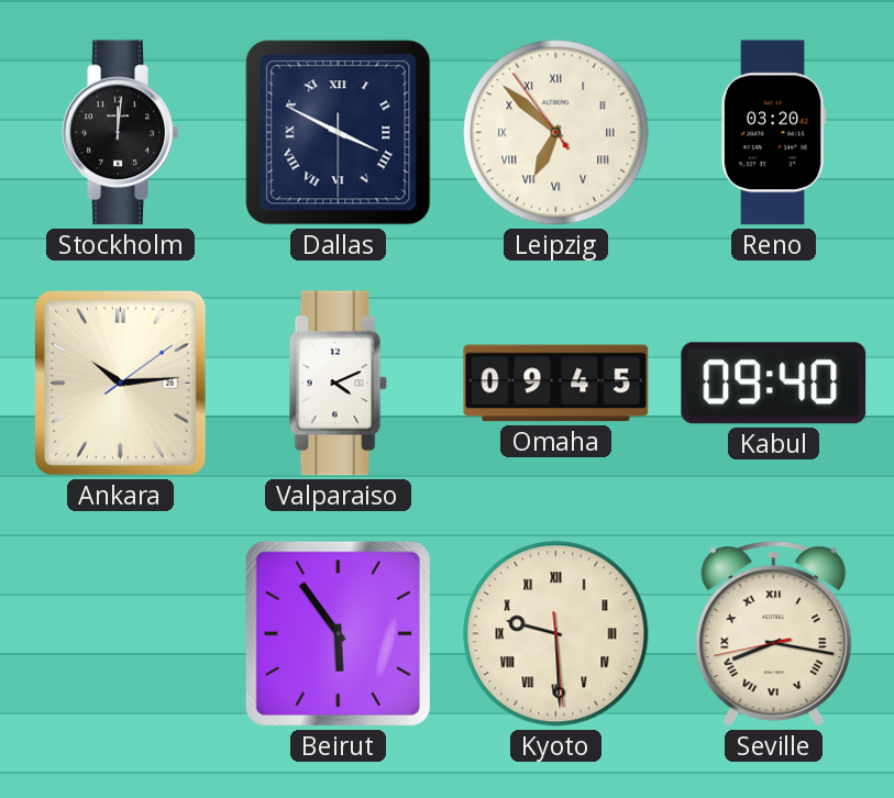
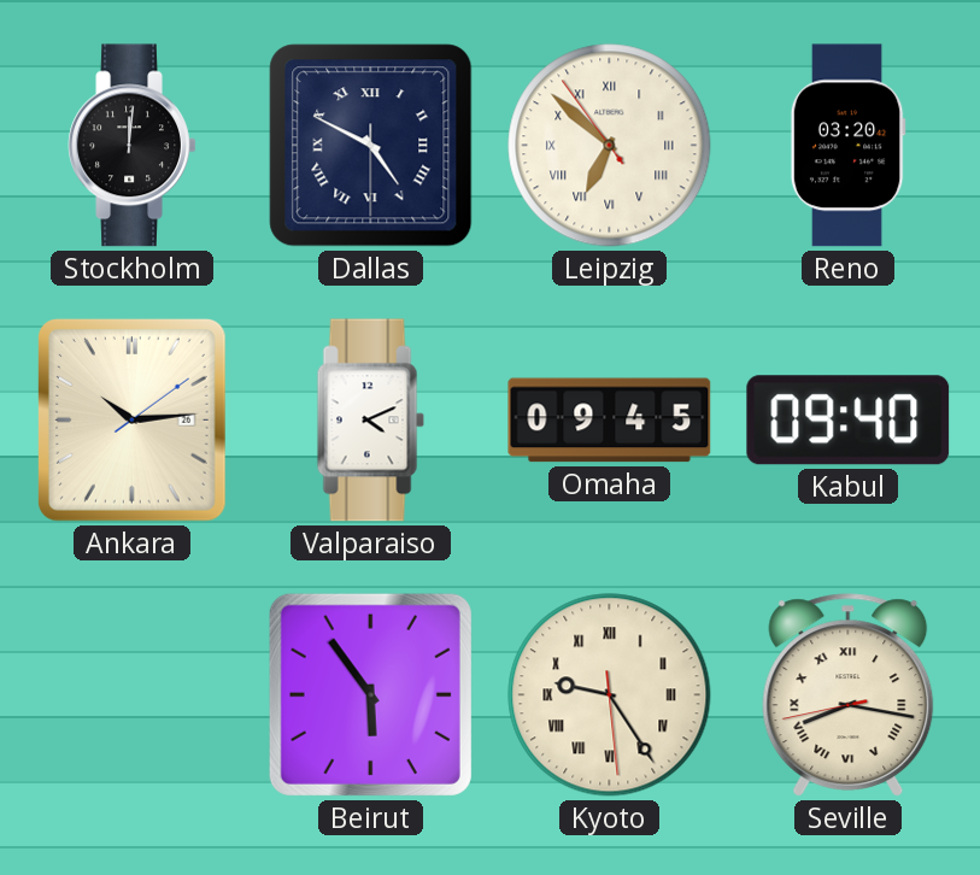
Dallas: 3:49 -> 4:49
Kyoto: 9:29 -> 9:24
